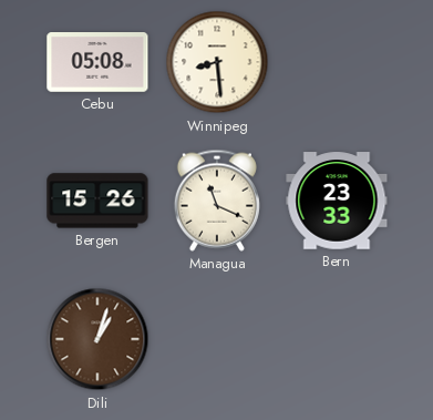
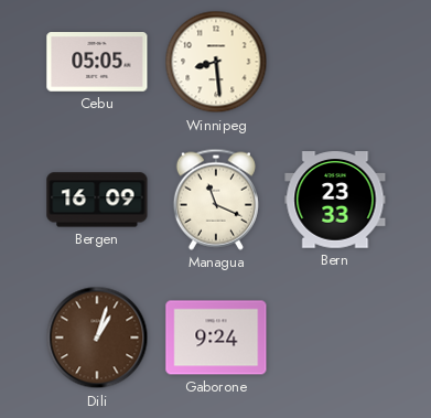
Cebu: 05:08 -> 05:05
Bergen: 15:26 -> 16:09
Gaborone: none -> 9:24
